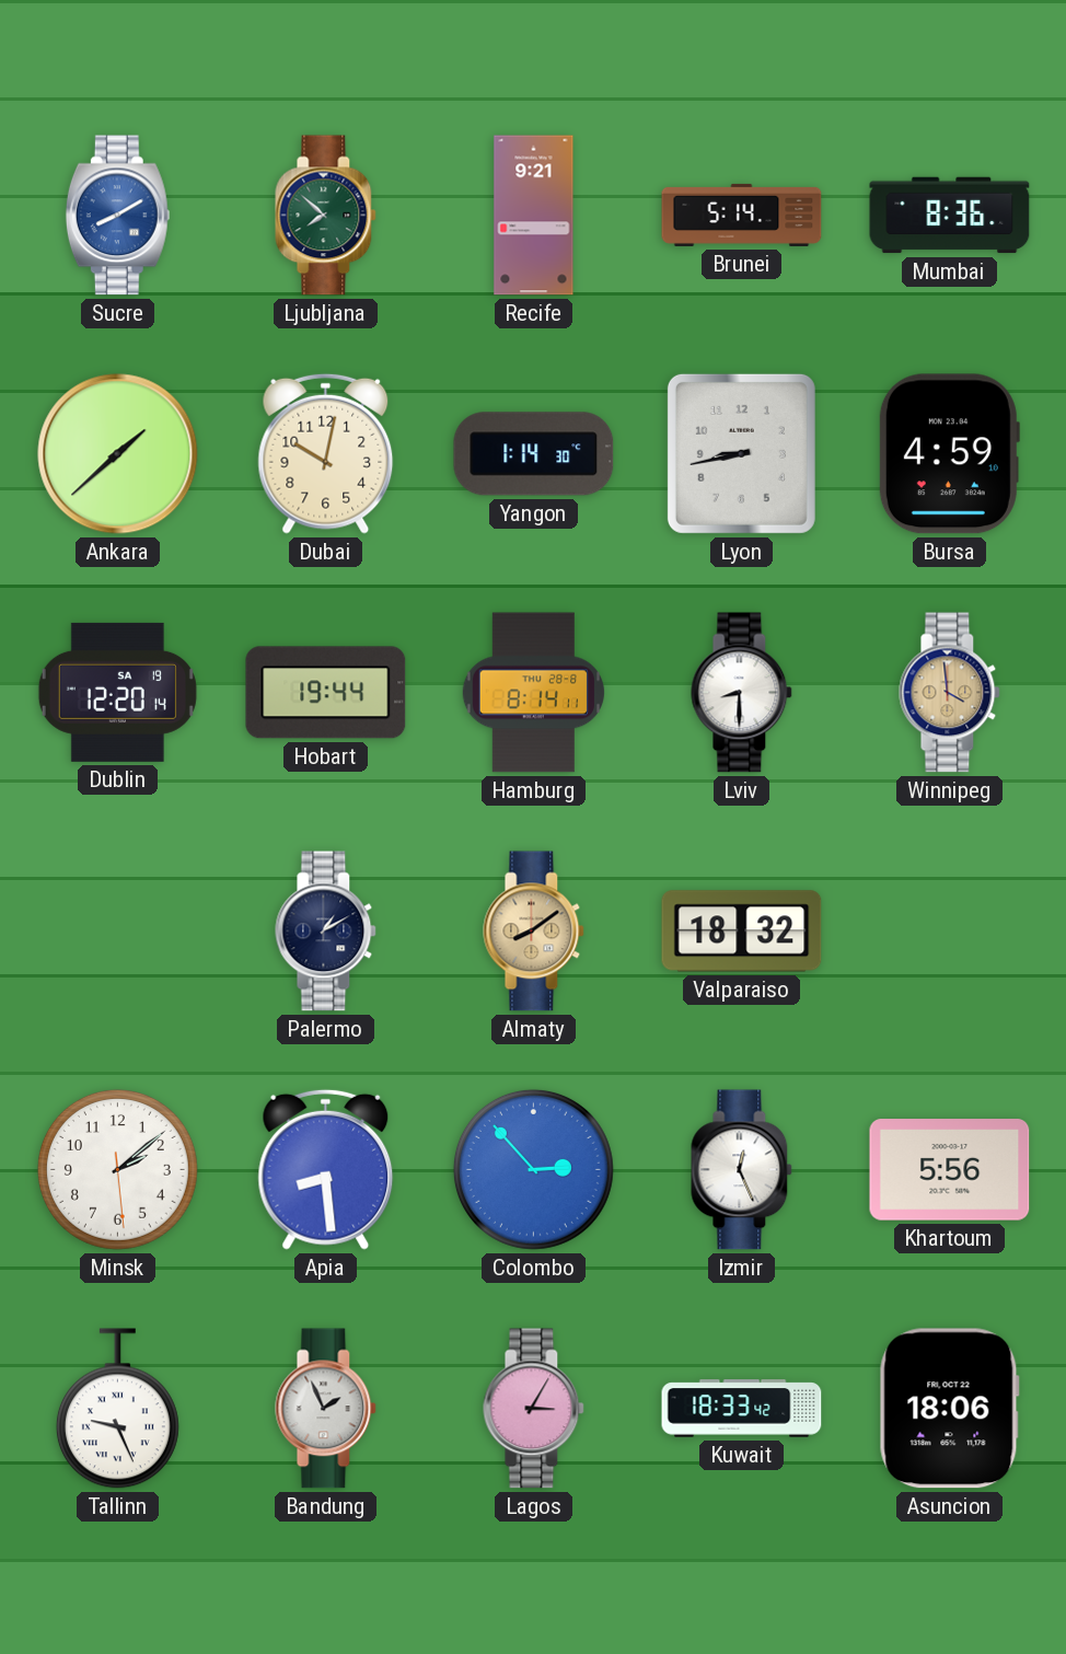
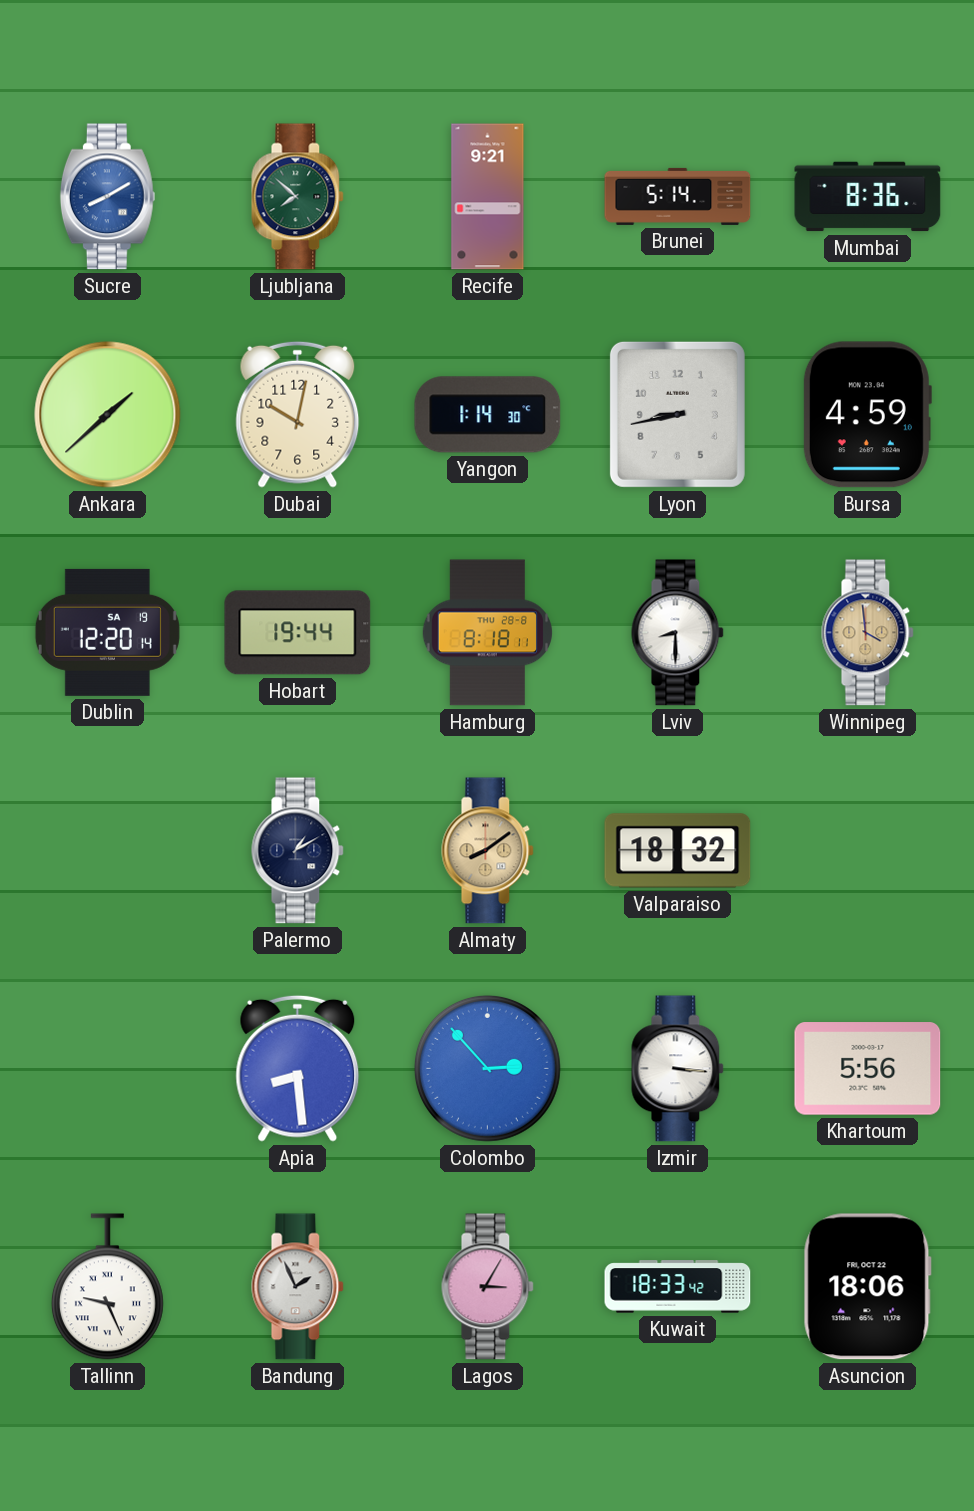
Hamburg: 8:14 -> 8:18
Minsk: 2:08 -> none
Izmir: 12:26 -> 3:16
